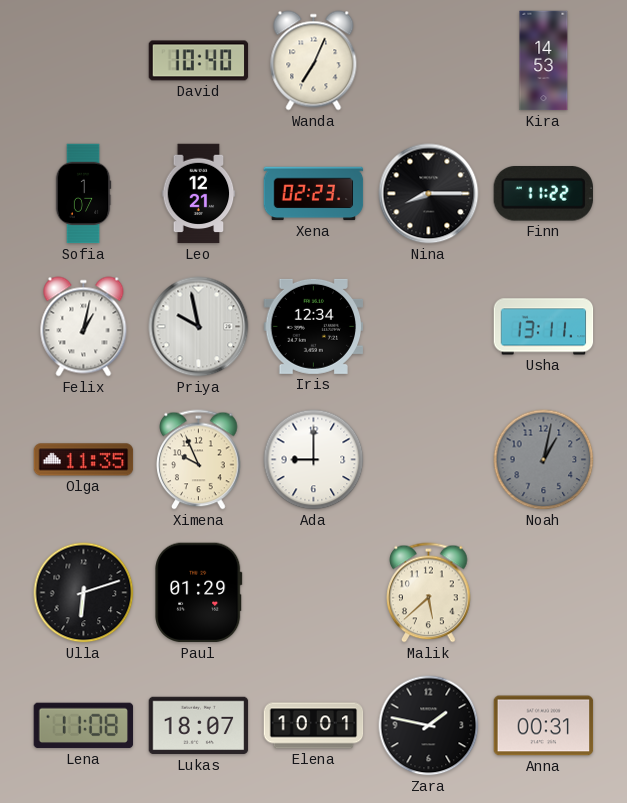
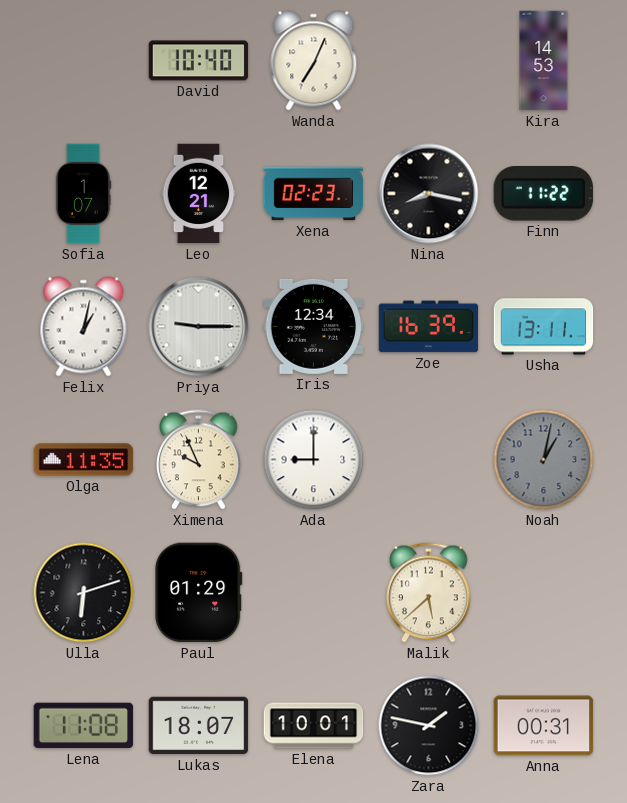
Nina: 8:15 -> 8:17
Priya: 9:58 -> 9:15
Zoe: none -> 16:39
